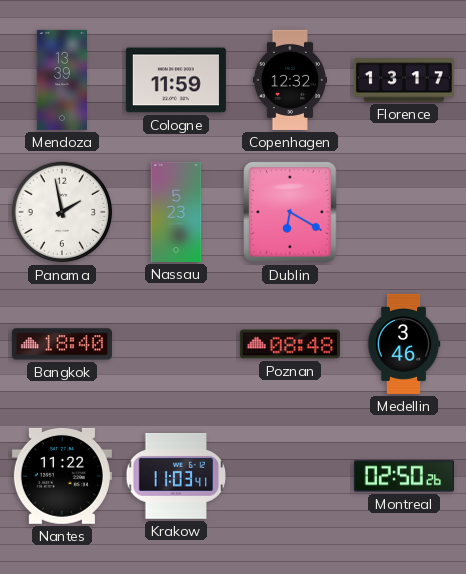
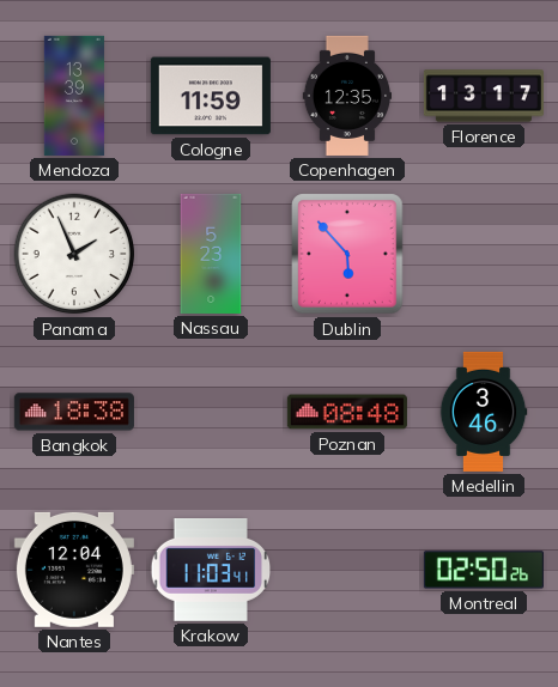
Copenhagen: 12:32 -> 12:35
Panama: 1:58 -> 1:56
Dublin: 6:20 -> 5:53
Bangkok: 18:40 -> 18:38
Nantes: 11:22 -> 12:04
